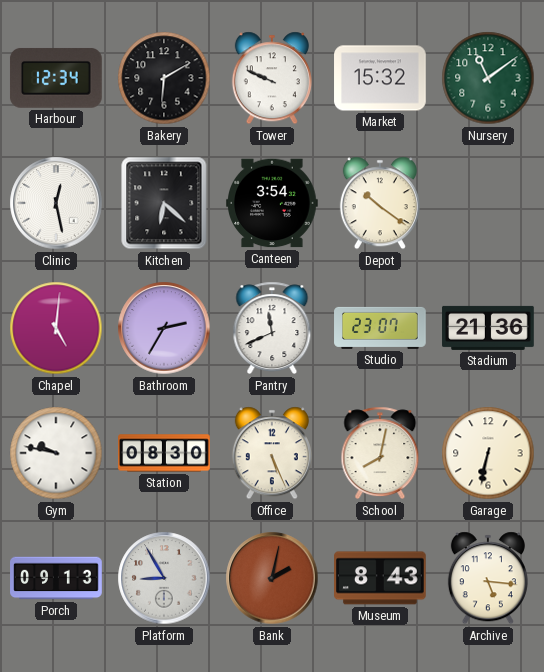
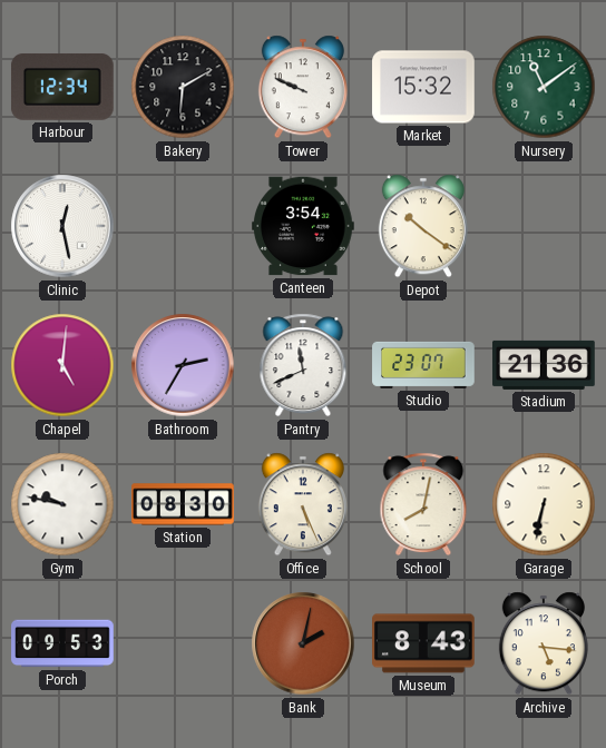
Kitchen: 6:22 -> none
Porch: 09:13 -> 09:53
Platform: 8:55 -> none
